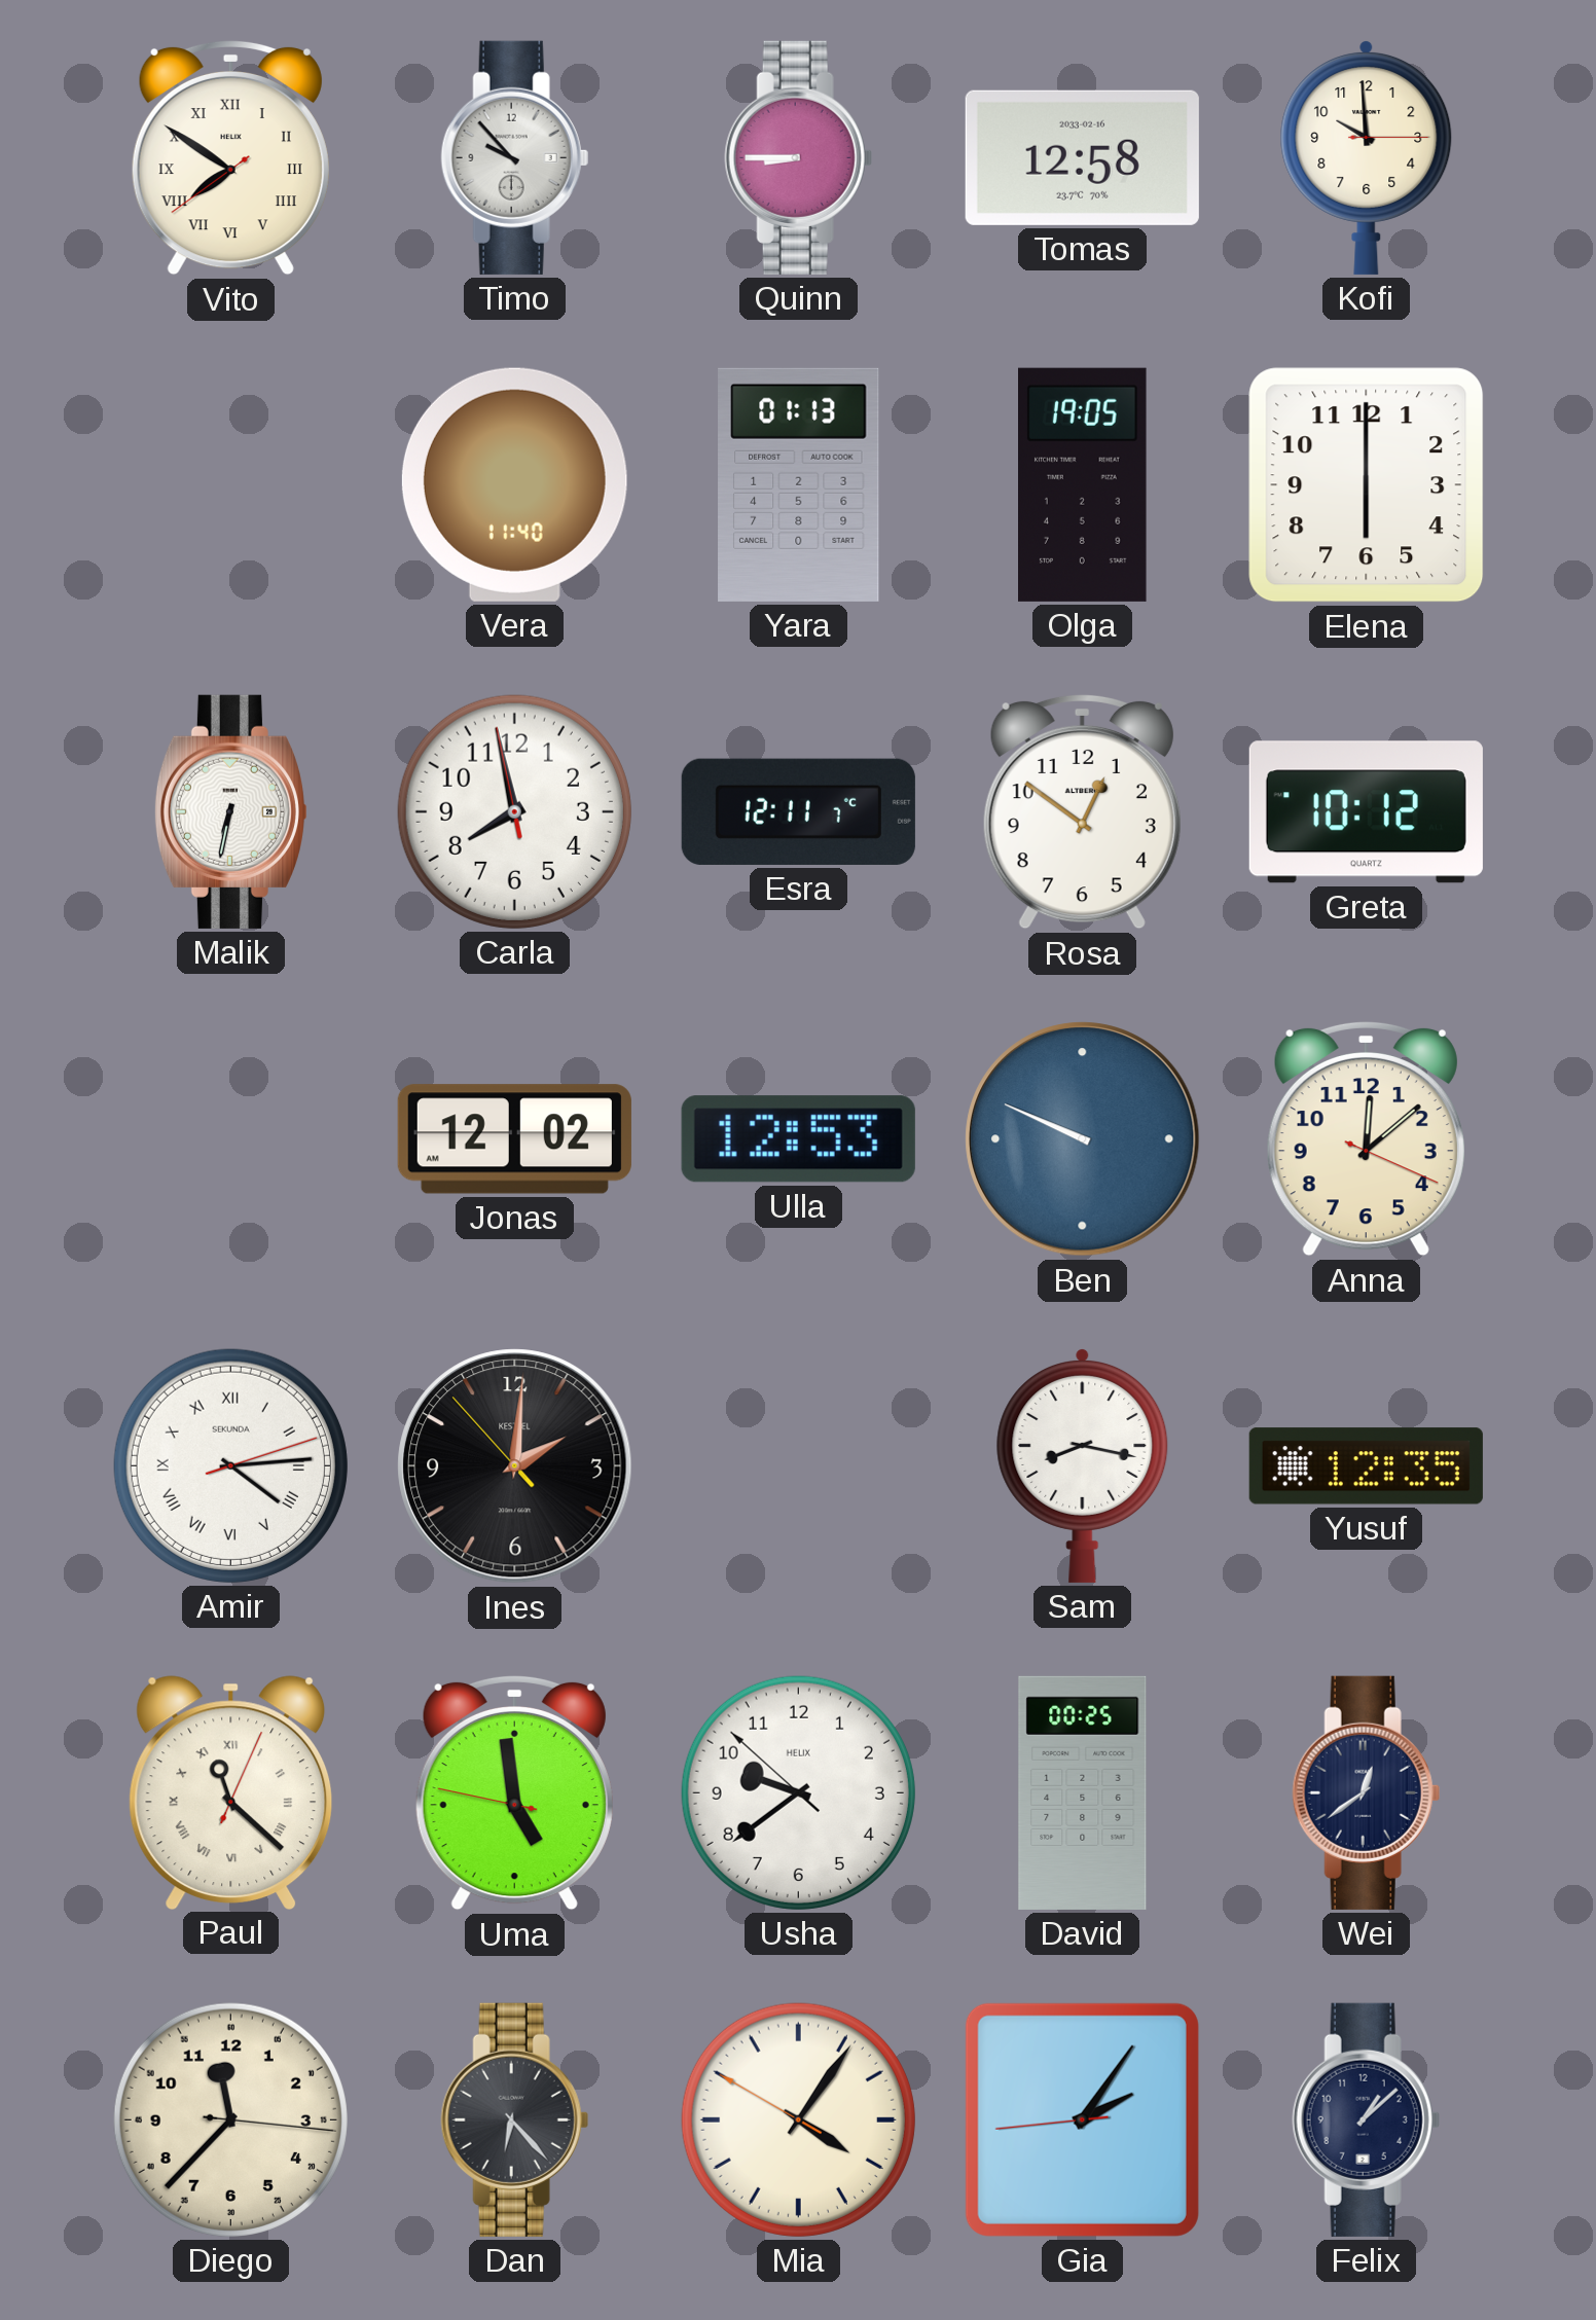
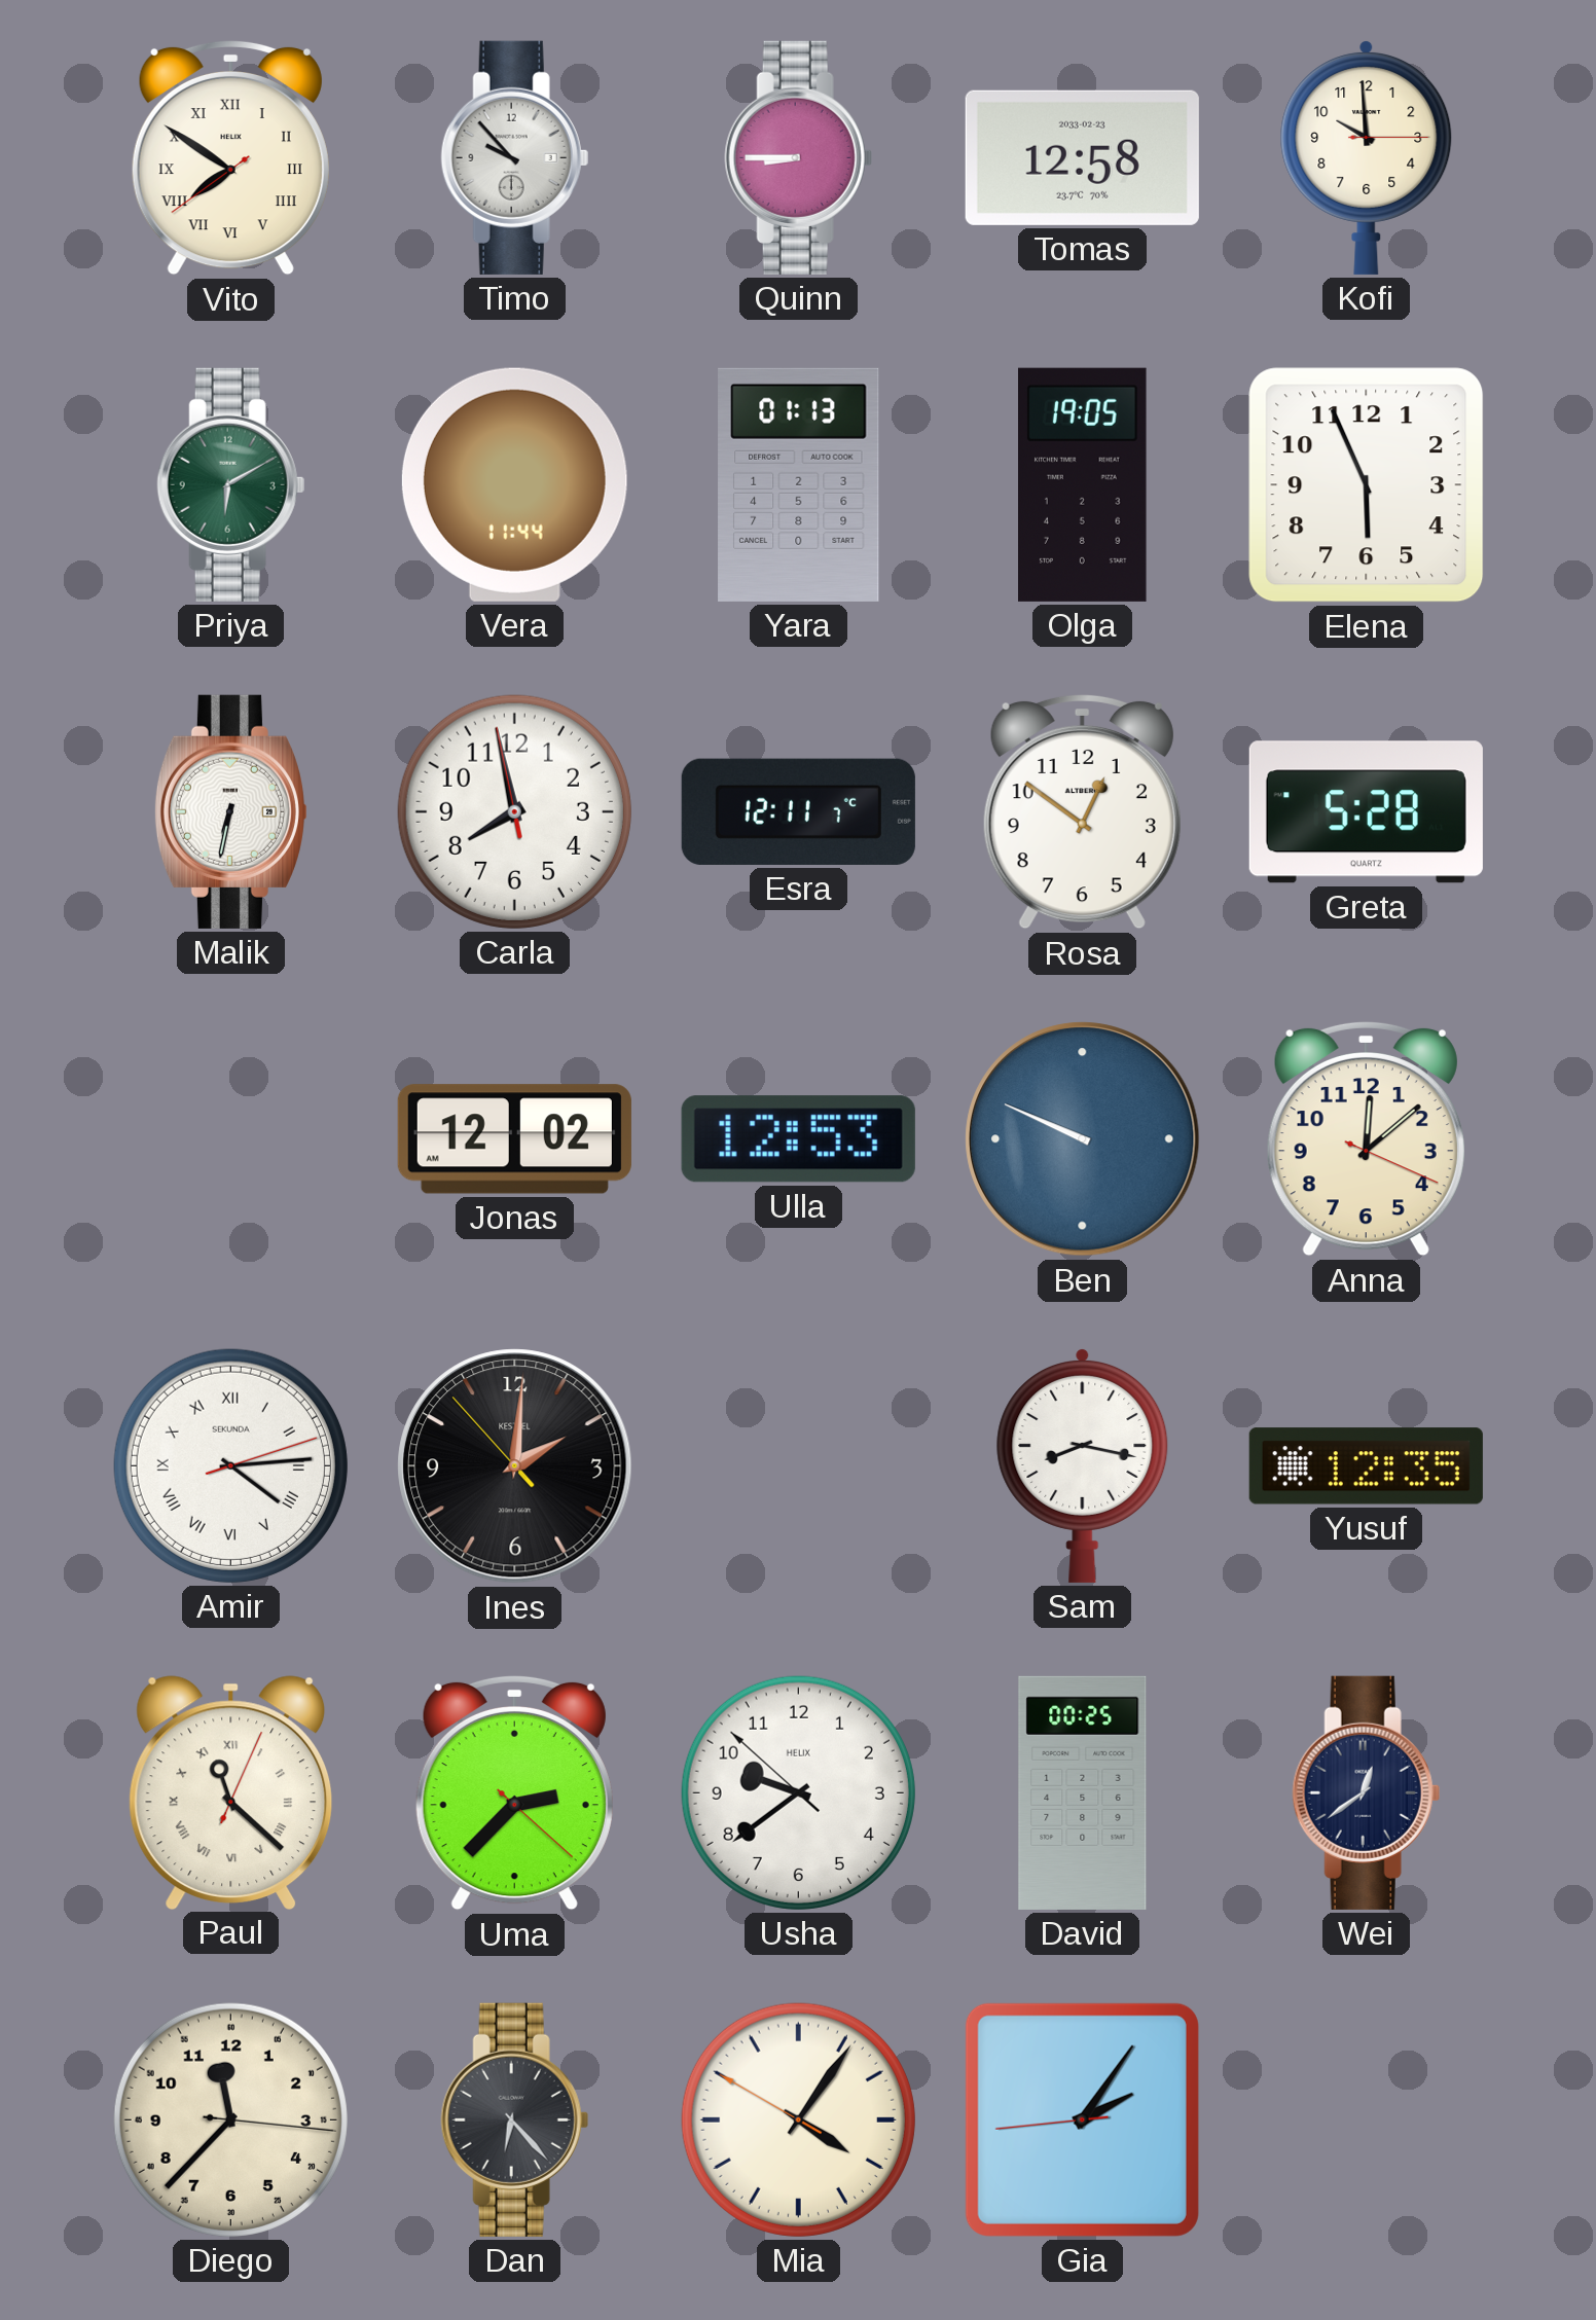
Tomas date: 2033-02-16 -> 2033-02-23
Priya: none -> 6:10
Vera: 11:40 -> 11:44
Elena: 6:00 -> 5:56
Greta: 10:12 -> 5:28
Uma: 4:58 -> 2:37
Felix: 1:08 -> none
